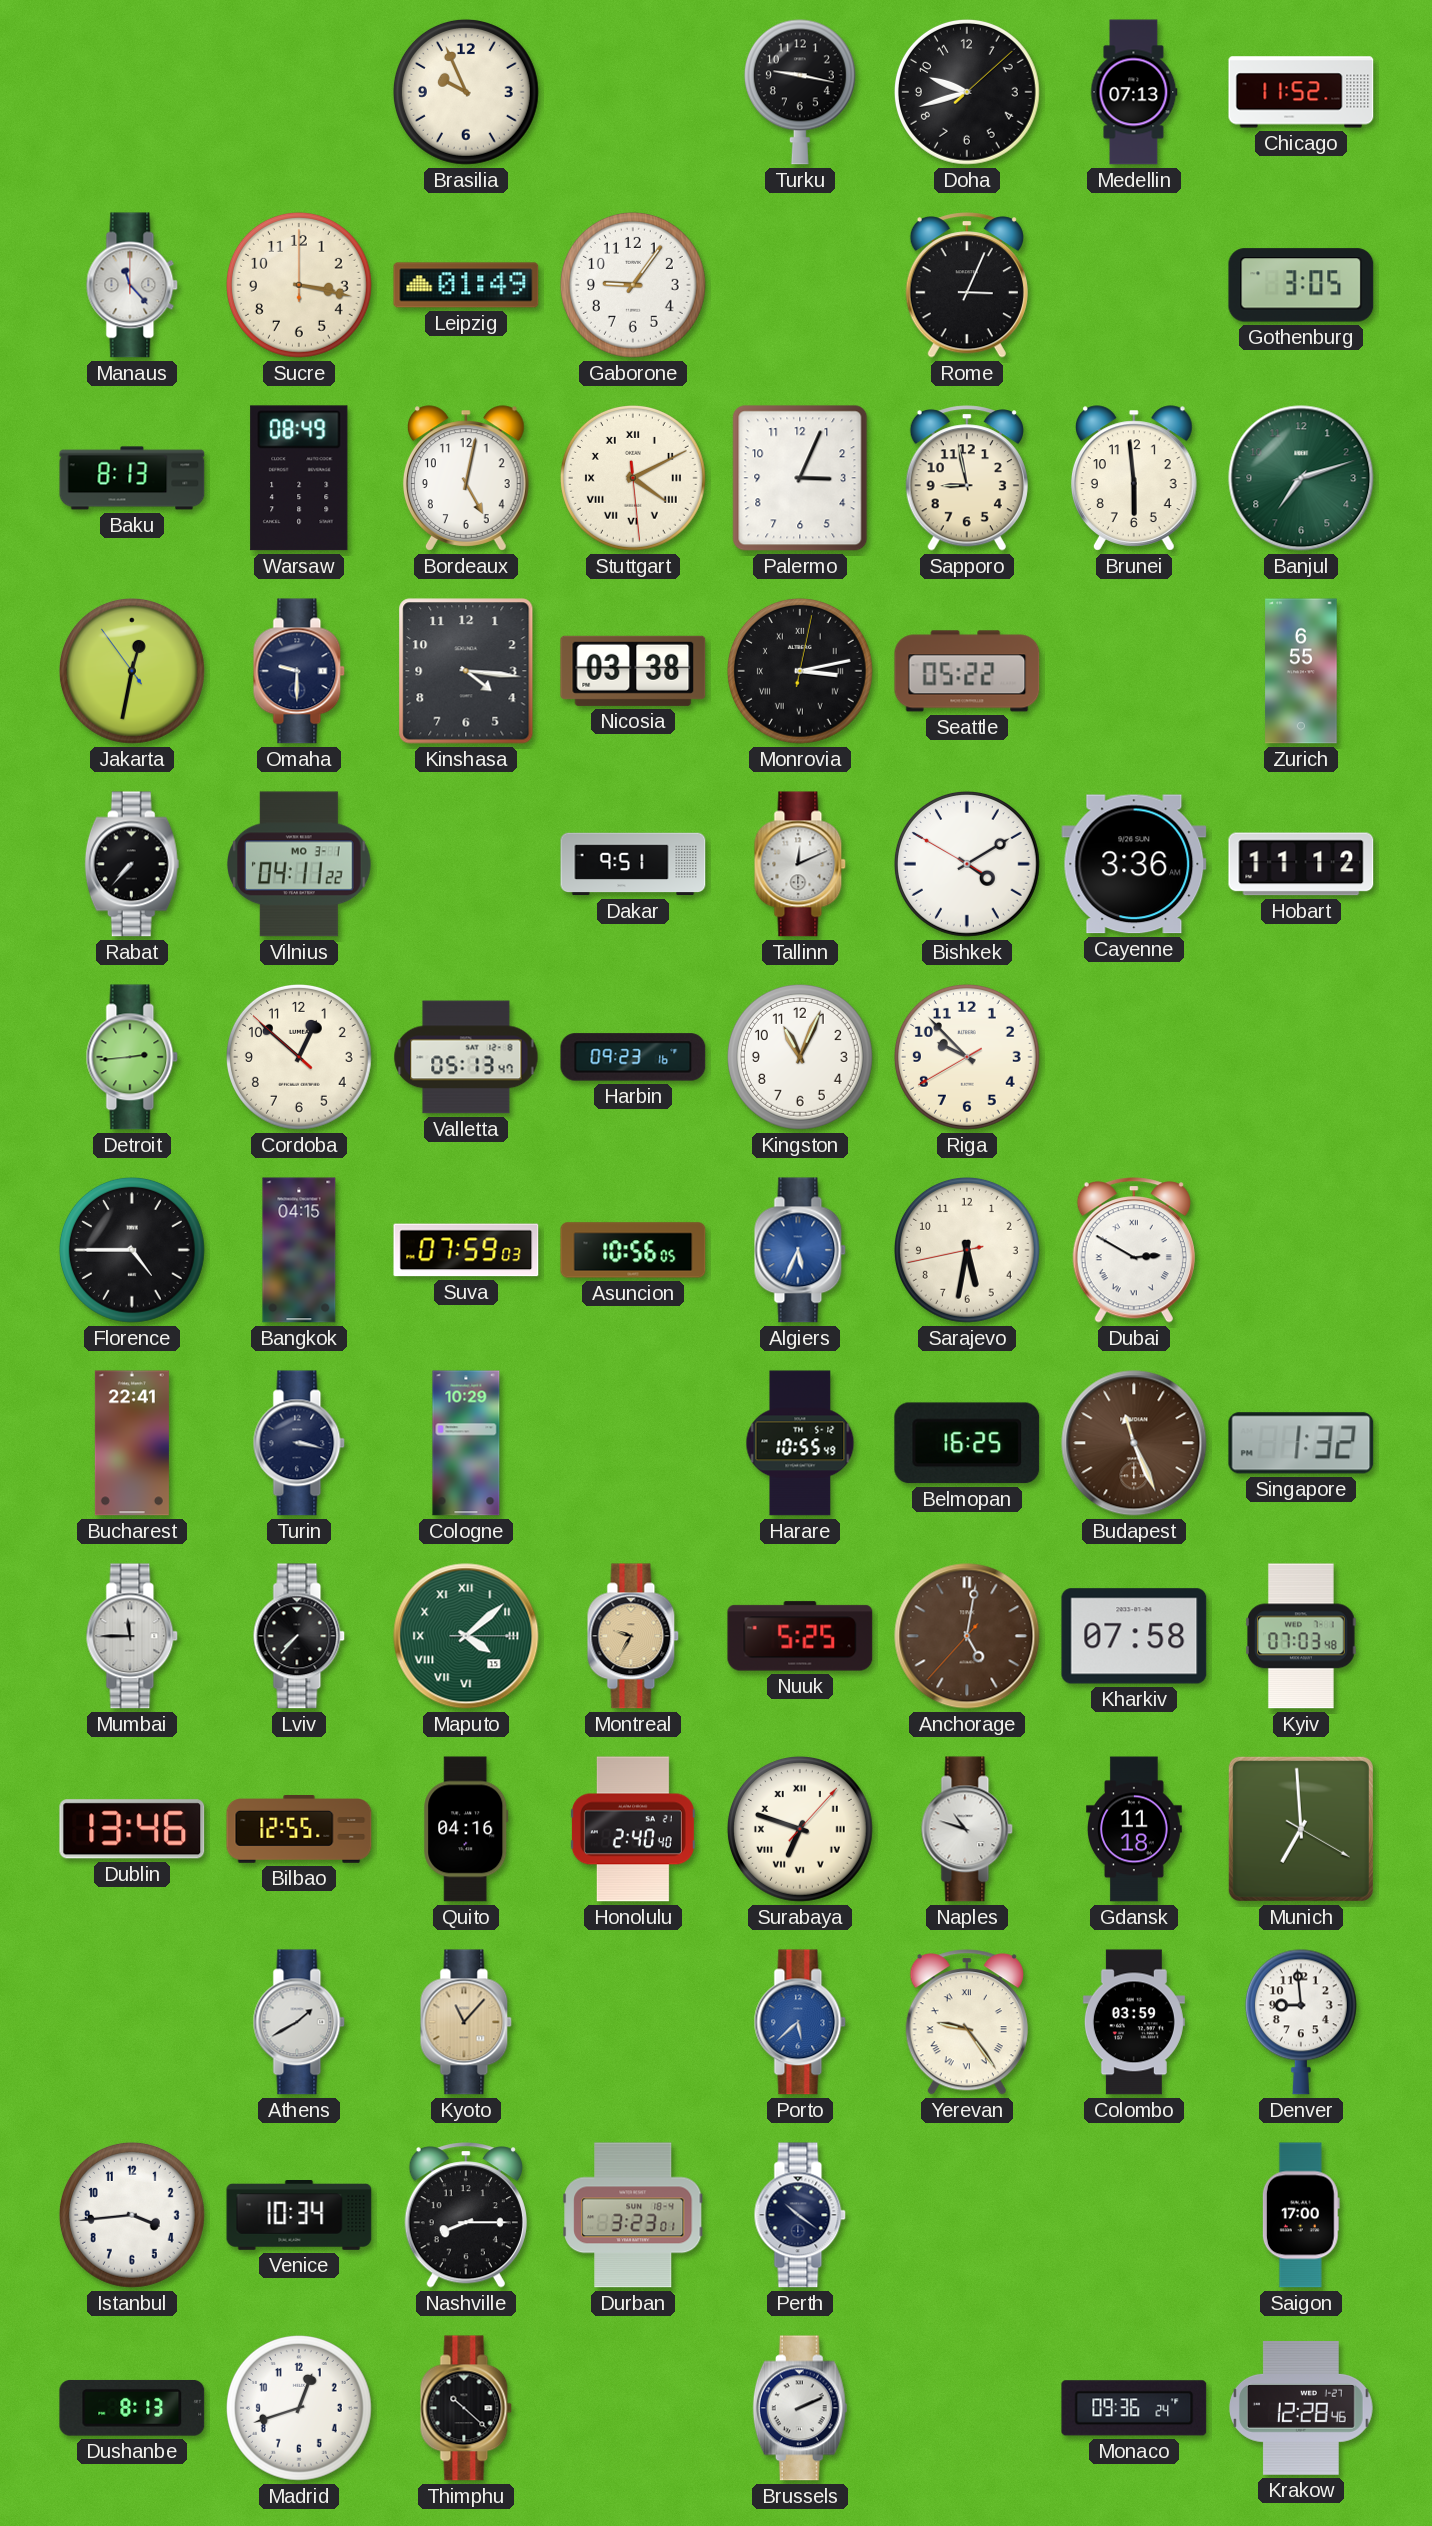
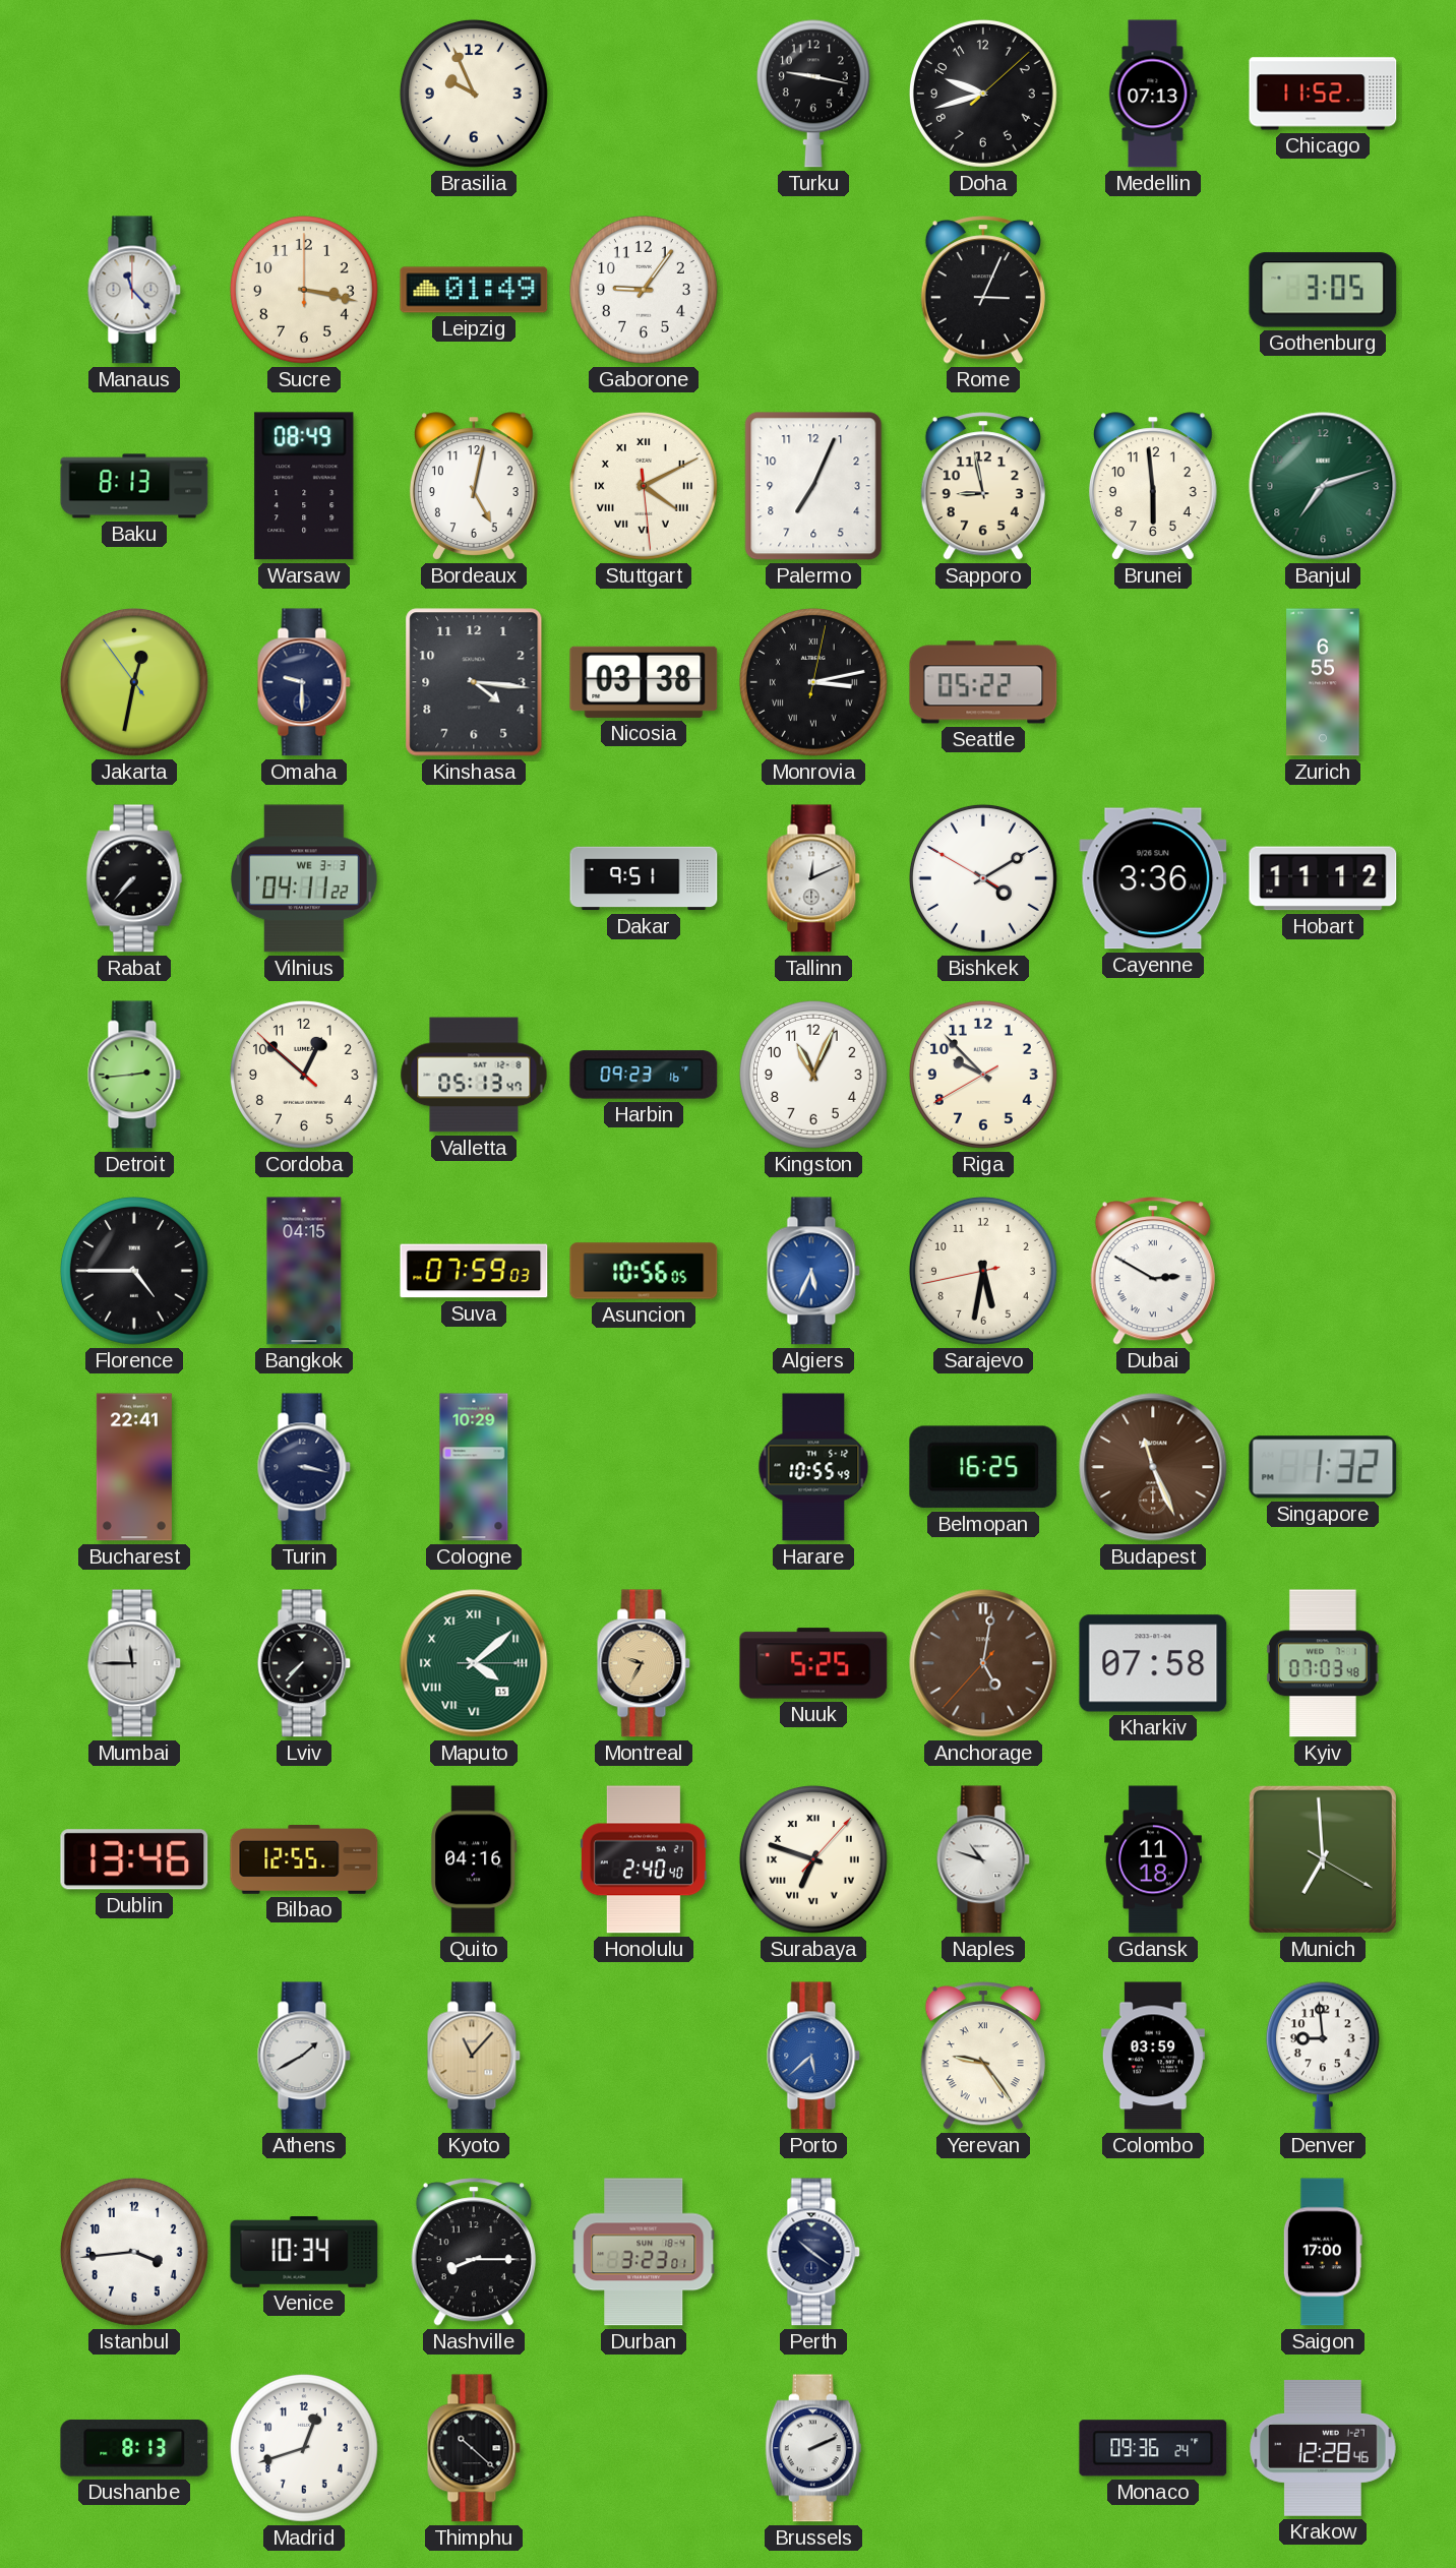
Palermo: 3:04 -> 7:04
Vilnius date: MO 3-1 -> WE 3-3
